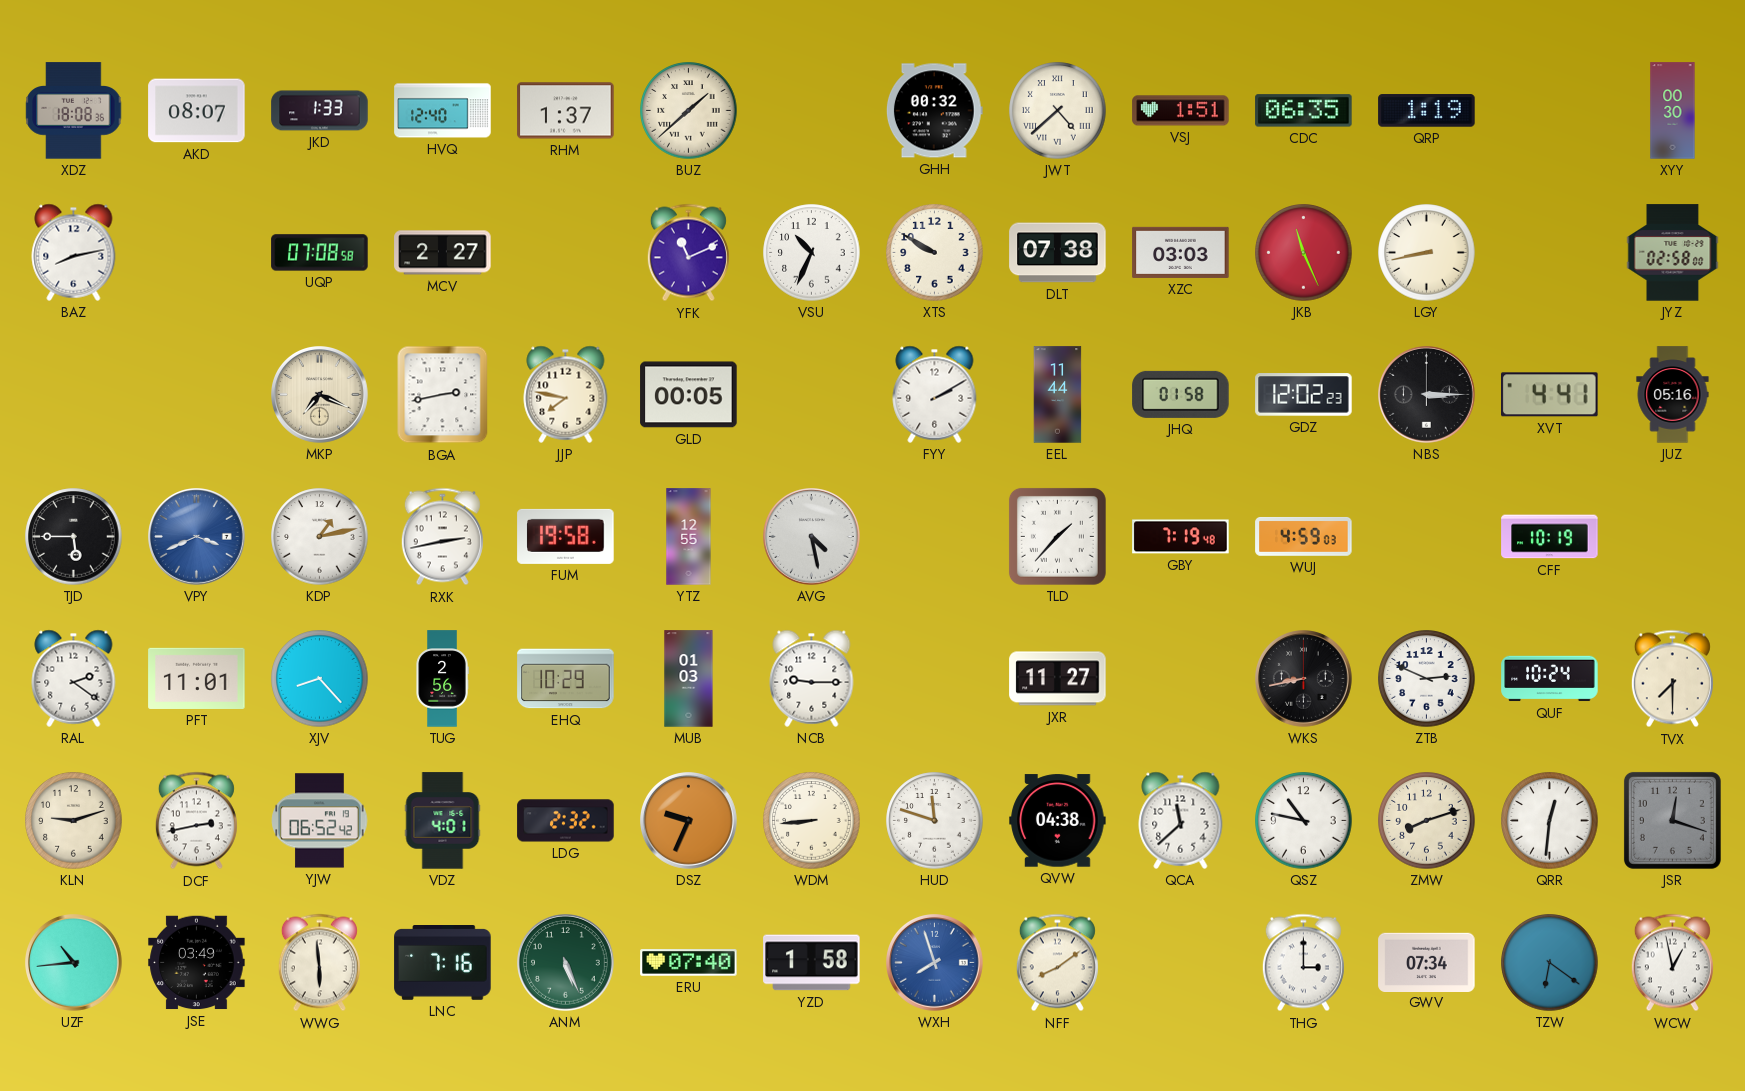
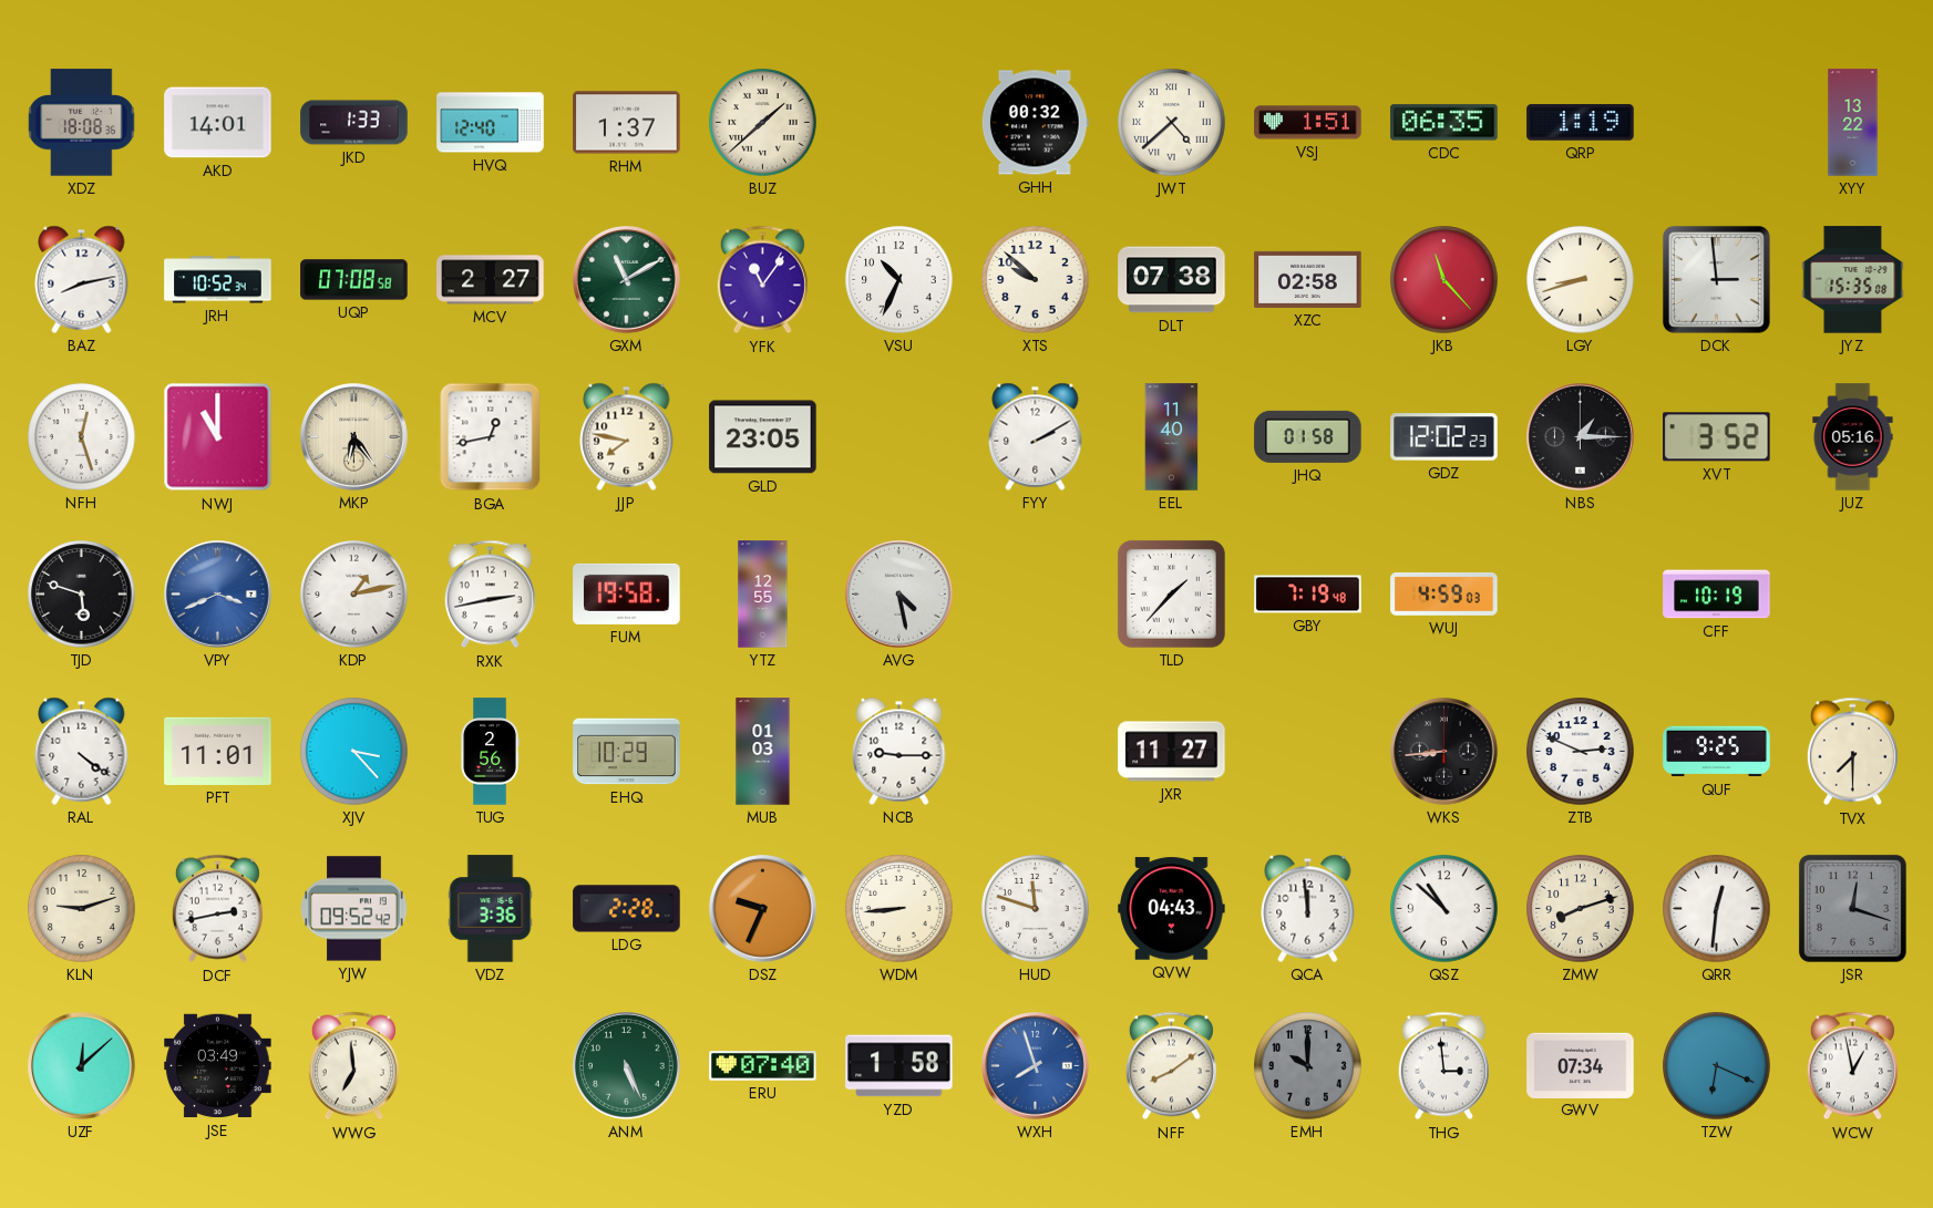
AKD: 08:07 -> 14:01
XYY: 00:30 -> 13:22
JRH: none -> 10:52
GXM: none -> 11:10
YFK: 11:11 -> 11:06
XTS: 9:50 -> 9:52
XZC: 03:03 -> 02:58
JKB: 11:26 -> 11:23
LGY: 8:43 -> 8:42
DCK: none -> 2:59
JYZ: 02:58 -> 15:35
NFH: none -> 12:27
NWJ: none -> 11:00
MKP: 7:19 -> 6:24
BGA: 2:43 -> 12:43
GLD: 00:05 -> 23:05
EEL: 11:44 -> 11:40
NBS: 3:15 -> 1:15
XVT: 4:41 -> 3:52
TJD: 5:45 -> 5:48
RAL: 2:21 -> 4:21
XJV: 8:23 -> 3:23
WKS: 8:43 -> 8:44
QUF: 10:24 -> 9:25
YJW: 06:52 -> 09:52
VDZ: 4:01 -> 3:36
LDG: 2:32 -> 2:28
QVW: 04:38 -> 04:43
QCA: 11:38 -> 11:59
QSZ: 10:47 -> 10:52
UZF: 10:44 -> 12:08
WWG: 5:59 -> 6:59
LNC: 7:16 -> none
EMH: none -> 10:00
THG: 3:00 -> 2:59
TZW: 6:21 -> 6:19
